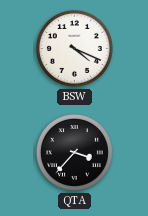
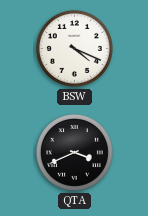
QTA: 3:37 -> 3:41
